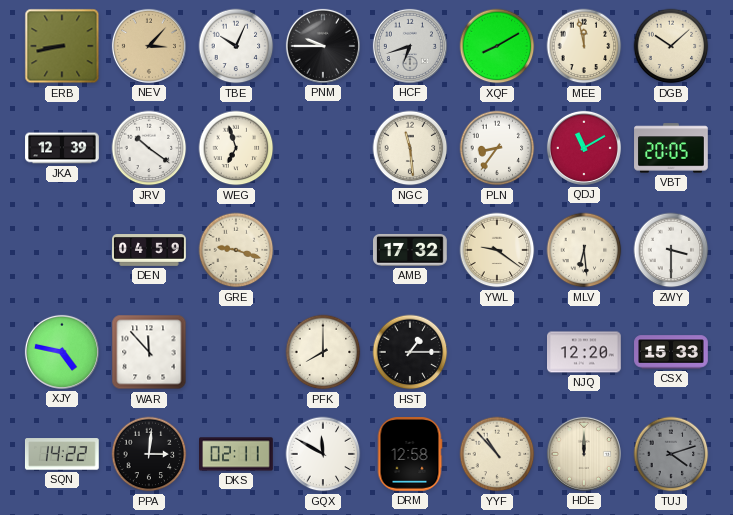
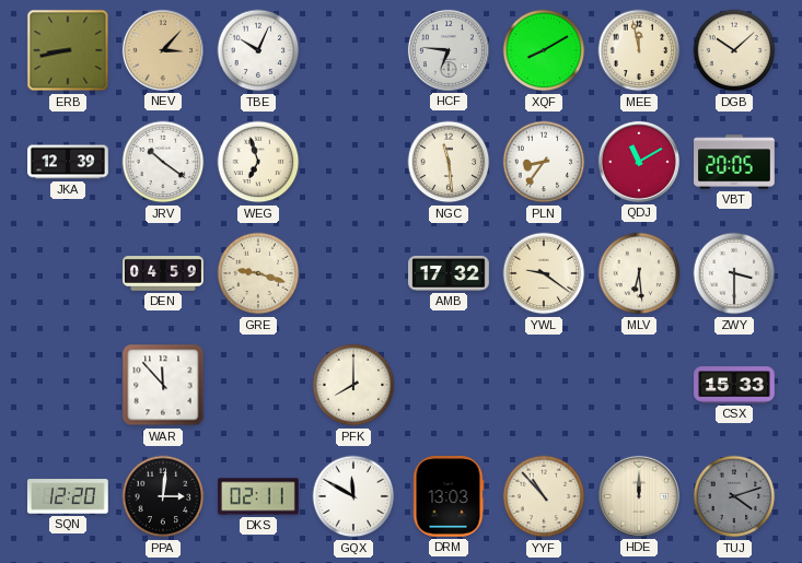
PNM: 9:45 -> none
HCF: 6:42 -> 6:46
XJY: 4:47 -> none
HST: 1:15 -> none
NJQ: 12:20 -> none
SQN: 14:22 -> 12:20
DRM: 12:58 -> 13:03
